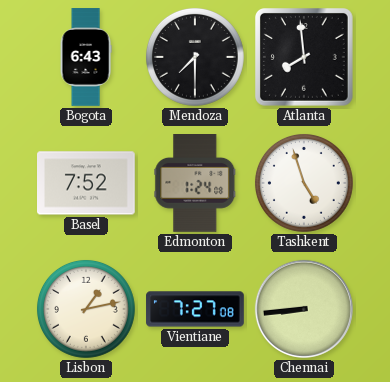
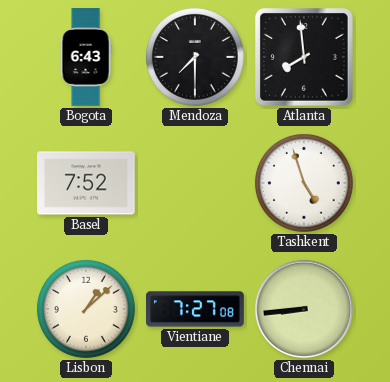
Edmonton: 1:24 -> none
Lisbon: 1:13 -> 1:08
